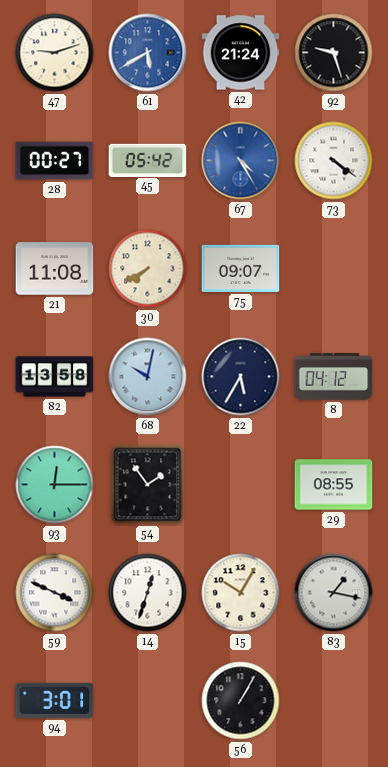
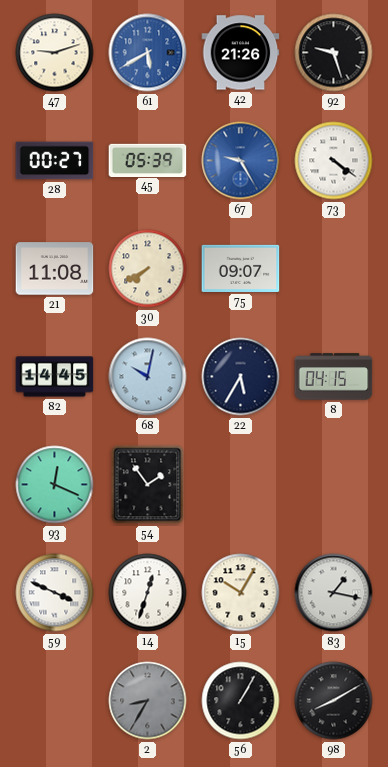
42: 21:24 -> 21:26
45: 05:42 -> 05:39
67: 4:25 -> 9:25
82: 13:58 -> 14:45
8: 04:12 -> 04:15
93: 12:15 -> 12:19
29: 08:55 -> none
94: 3:01 -> none
2: none -> 8:35
98: none -> 8:10
